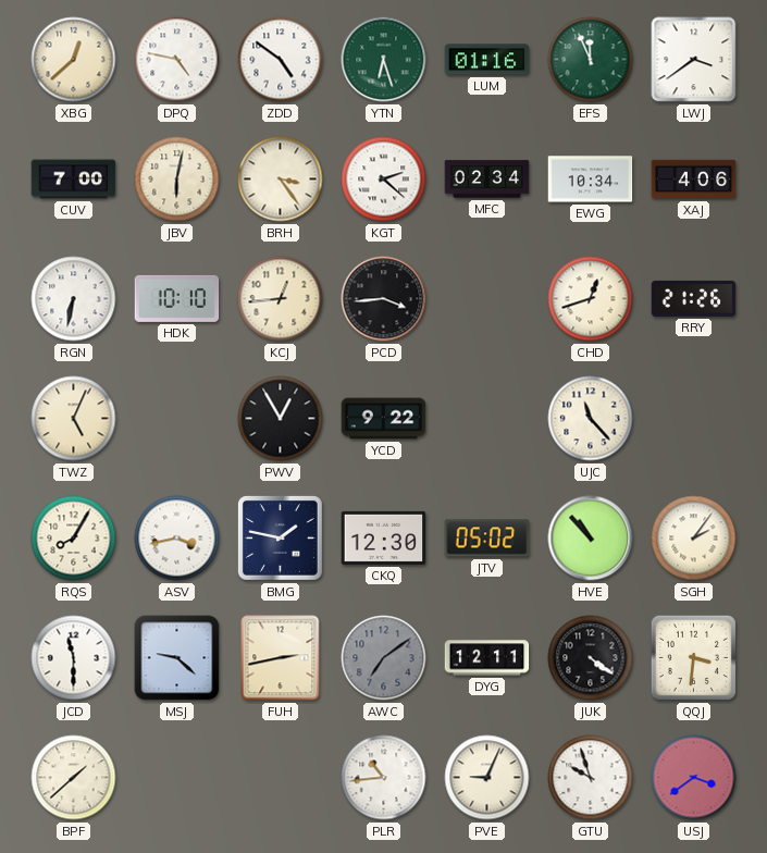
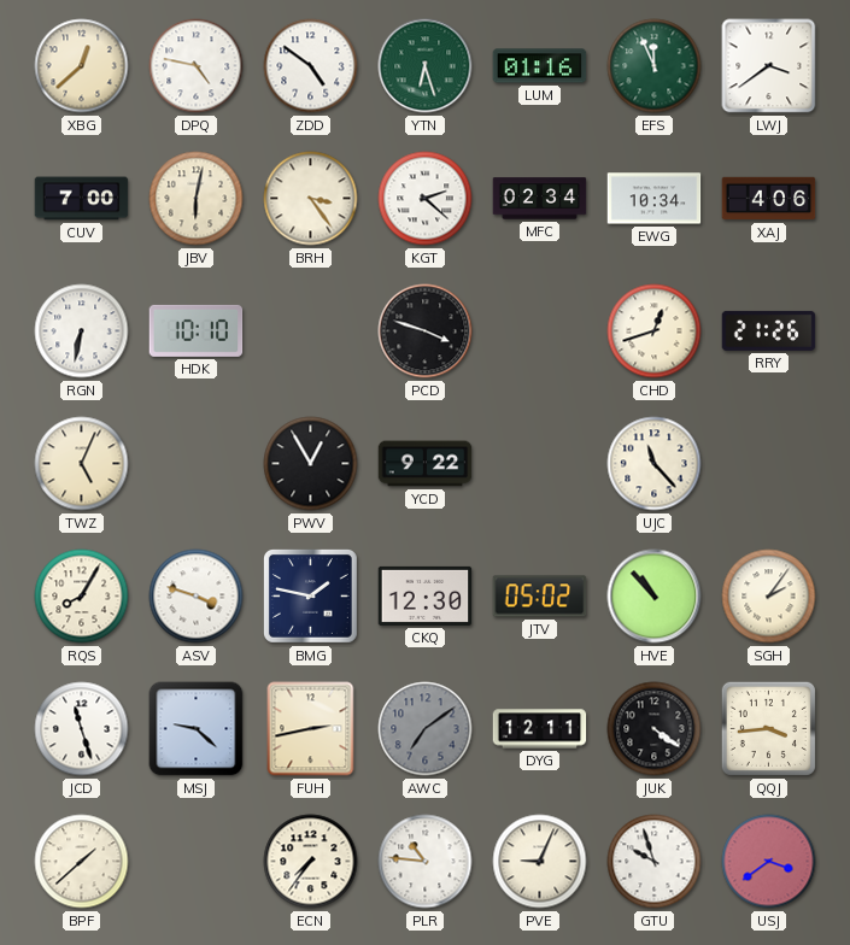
KCJ: 12:44 -> none
PCD: 3:44 -> 3:48
ASV: 3:43 -> 3:48
JCD: 11:30 -> 11:27
QQJ: 3:31 -> 3:44
ECN: none -> 7:36
PLR: 10:44 -> 10:46
